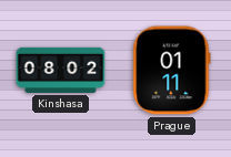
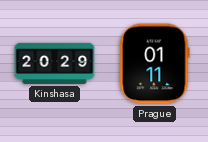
Kinshasa: 08:02 -> 20:29
